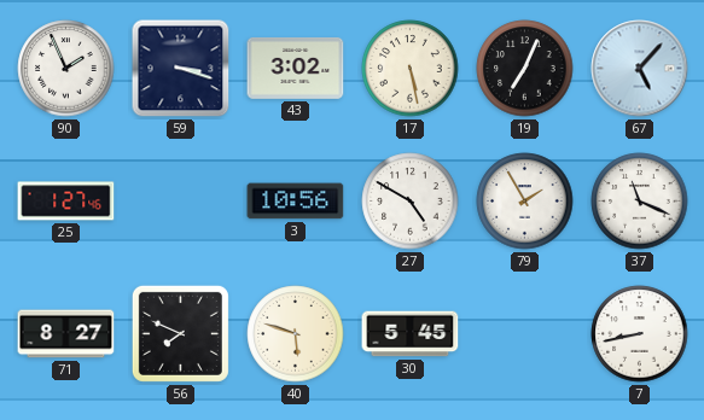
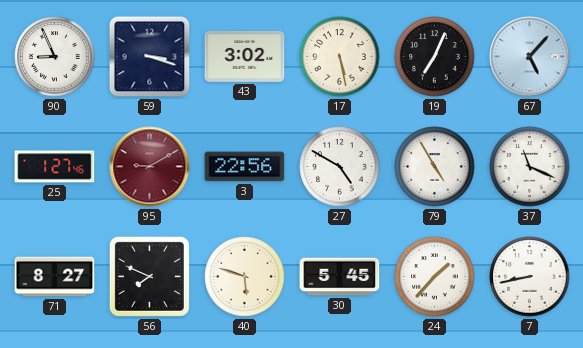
90: 1:56 -> 8:56
95: none -> 9:10
3: 10:56 -> 22:56
79: 1:55 -> 4:55
24: none -> 1:37
